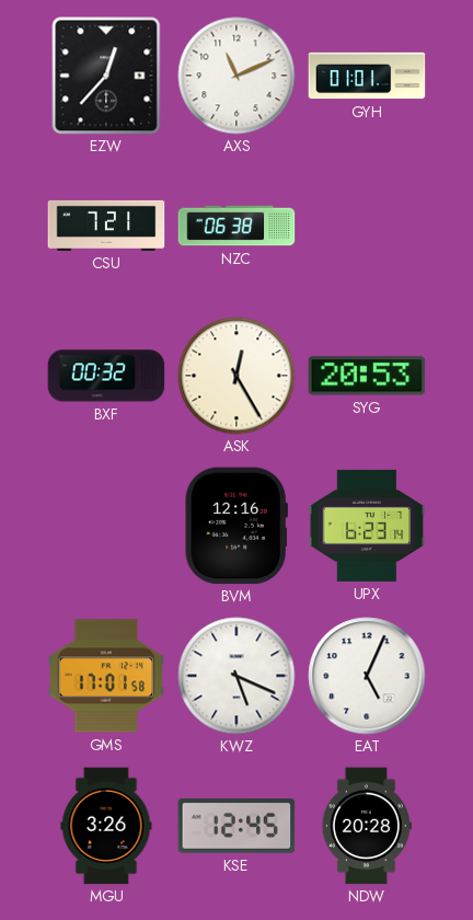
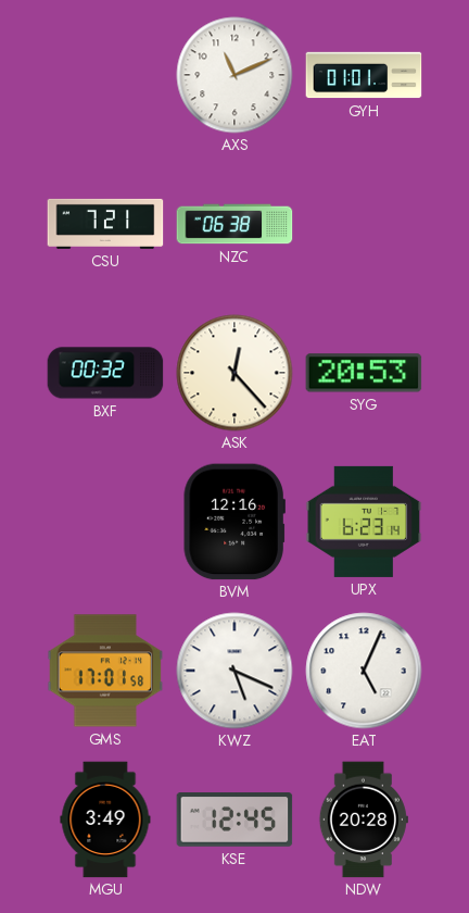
EZW: 12:37 -> none
ASK: 12:25 -> 12:23
MGU: 3:26 -> 3:49
